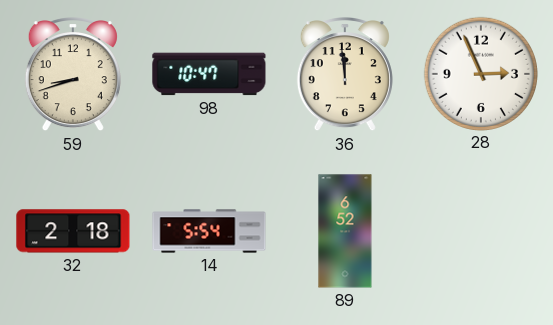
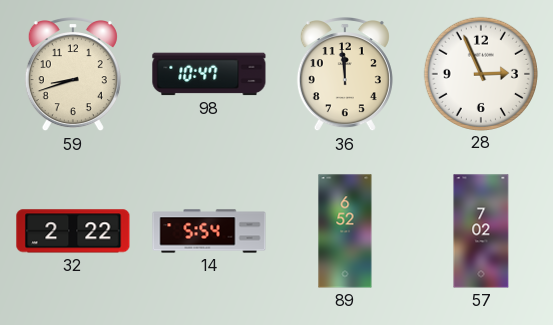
32: 2:18 -> 2:22
57: none -> 7:02
